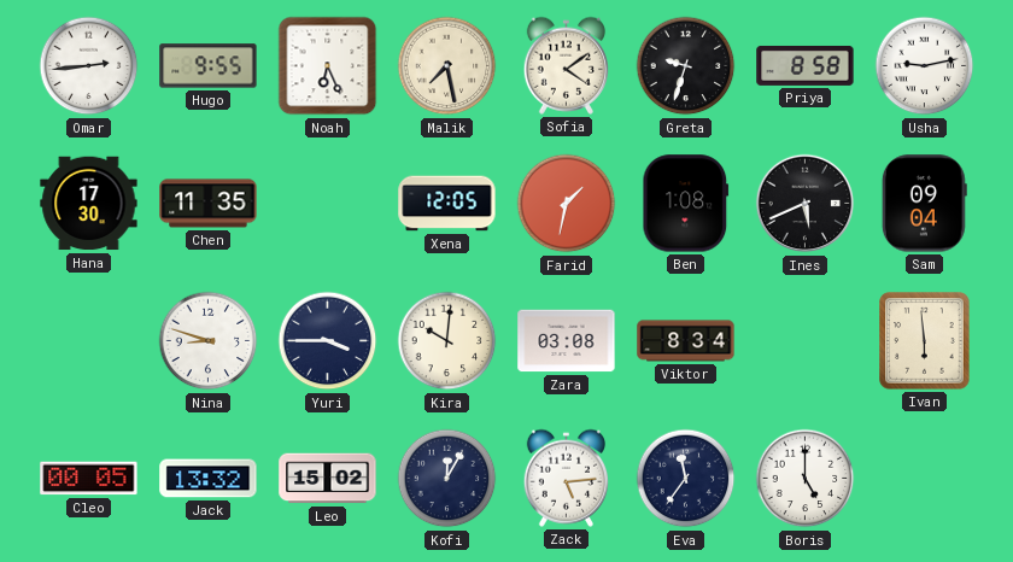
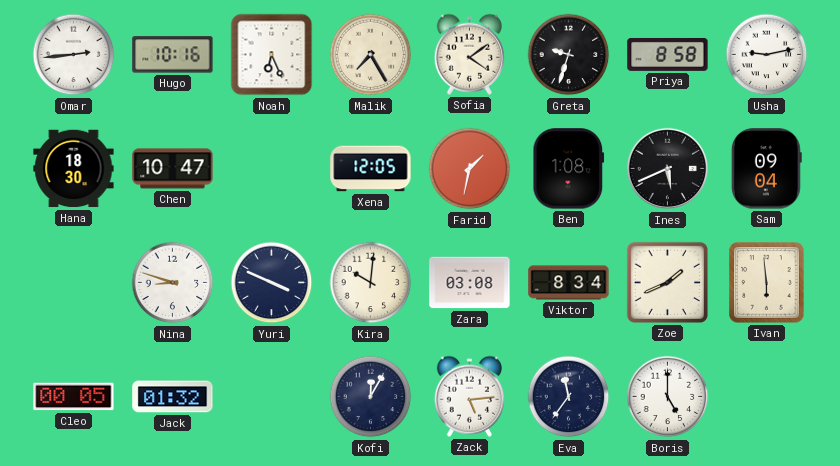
Hugo: 9:55 -> 10:16
Malik: 7:28 -> 7:25
Hana: 17:30 -> 18:30
Chen: 11:35 -> 10:47
Yuri: 3:45 -> 3:49
Zoe: none -> 1:41
Jack: 13:32 -> 01:32
Leo: 15:02 -> none
